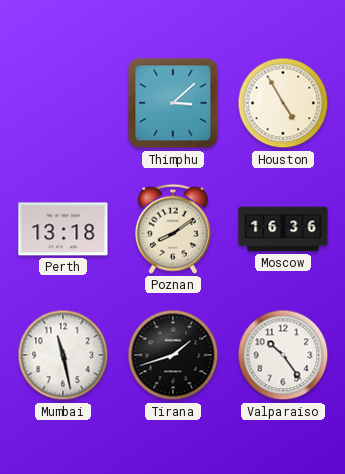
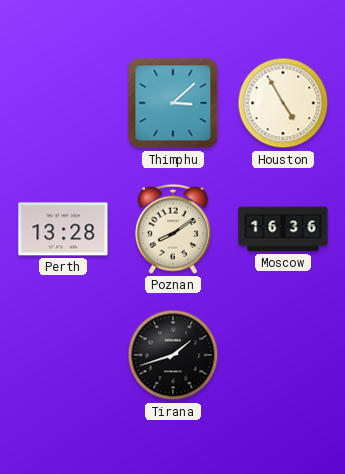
Perth: 13:18 -> 13:28
Mumbai: 11:28 -> none
Valparaiso: 10:24 -> none
